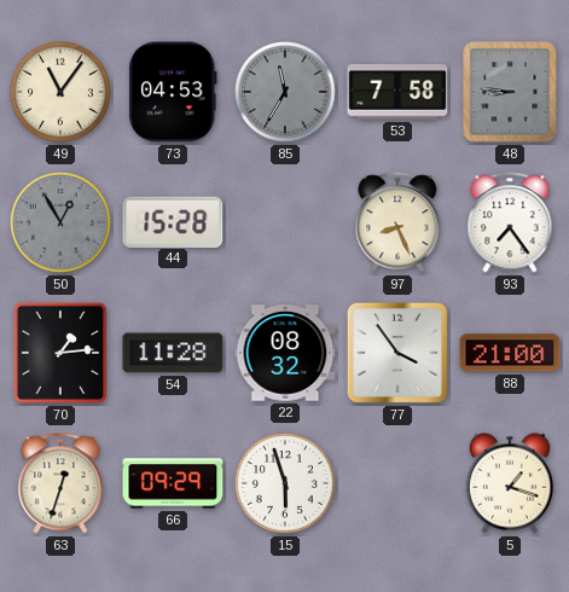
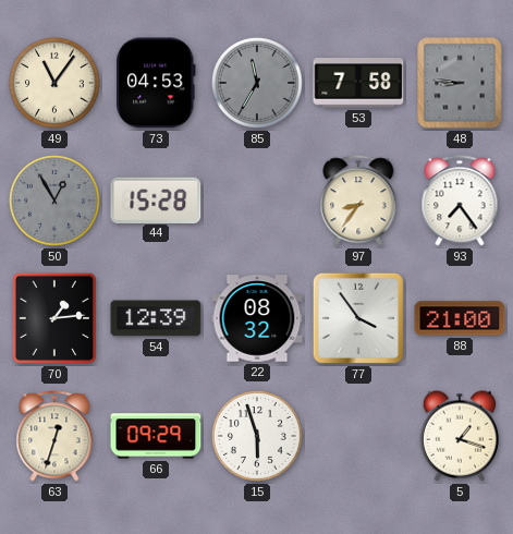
97: 8:26 -> 8:36
54: 11:28 -> 12:39
